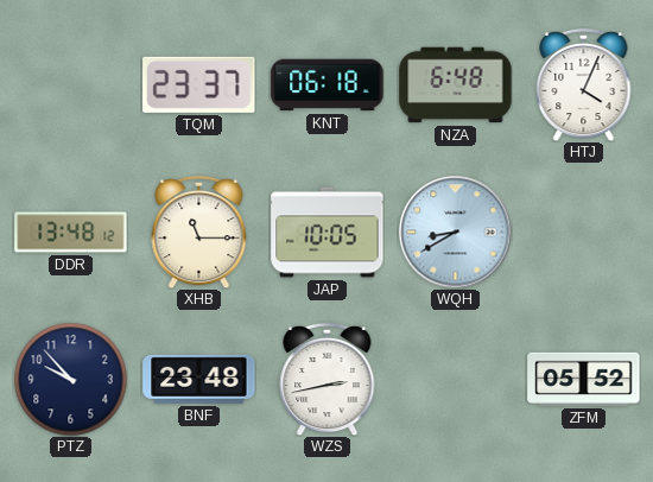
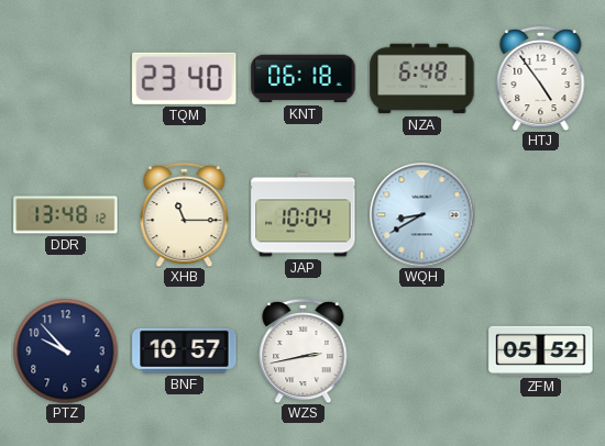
TQM: 23:37 -> 23:40
HTJ: 4:04 -> 4:54
JAP: 10:05 -> 10:04
BNF: 23:48 -> 10:57
